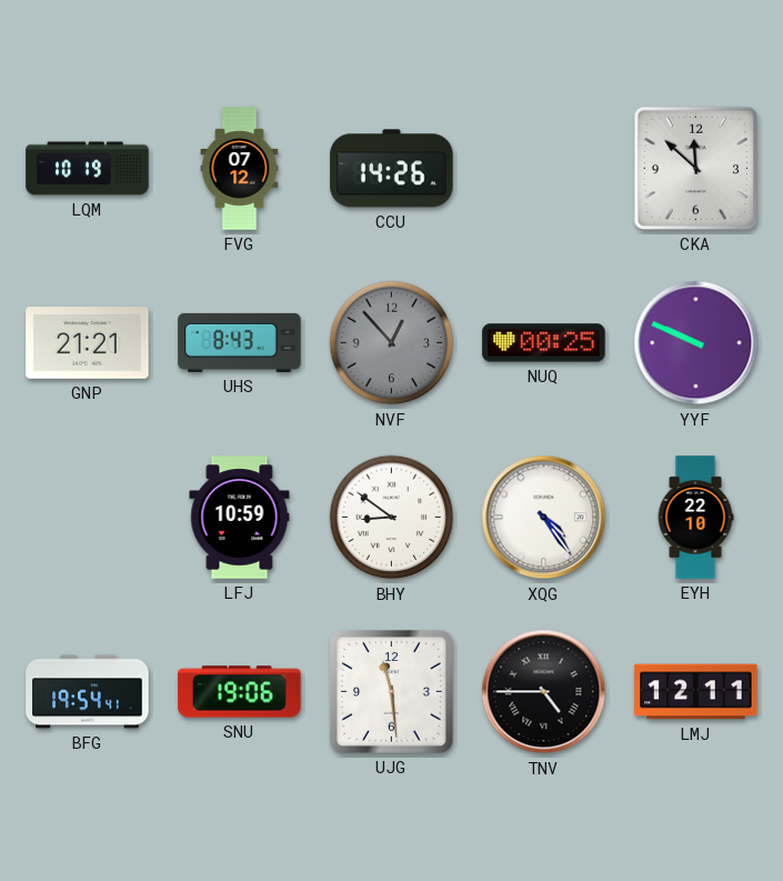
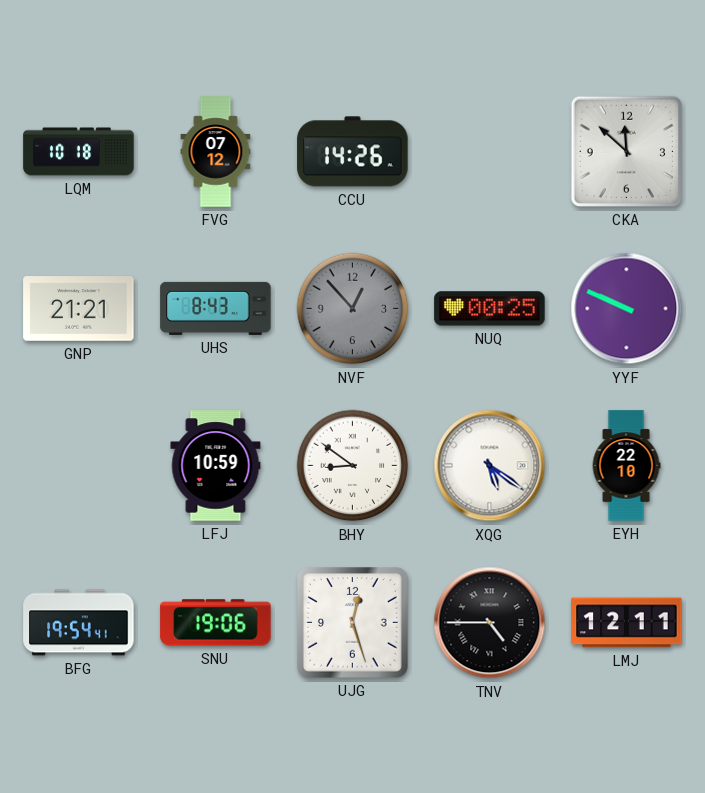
LQM: 10:19 -> 10:18
XQG: 4:24 -> 5:21
UJG: 11:29 -> 12:27
